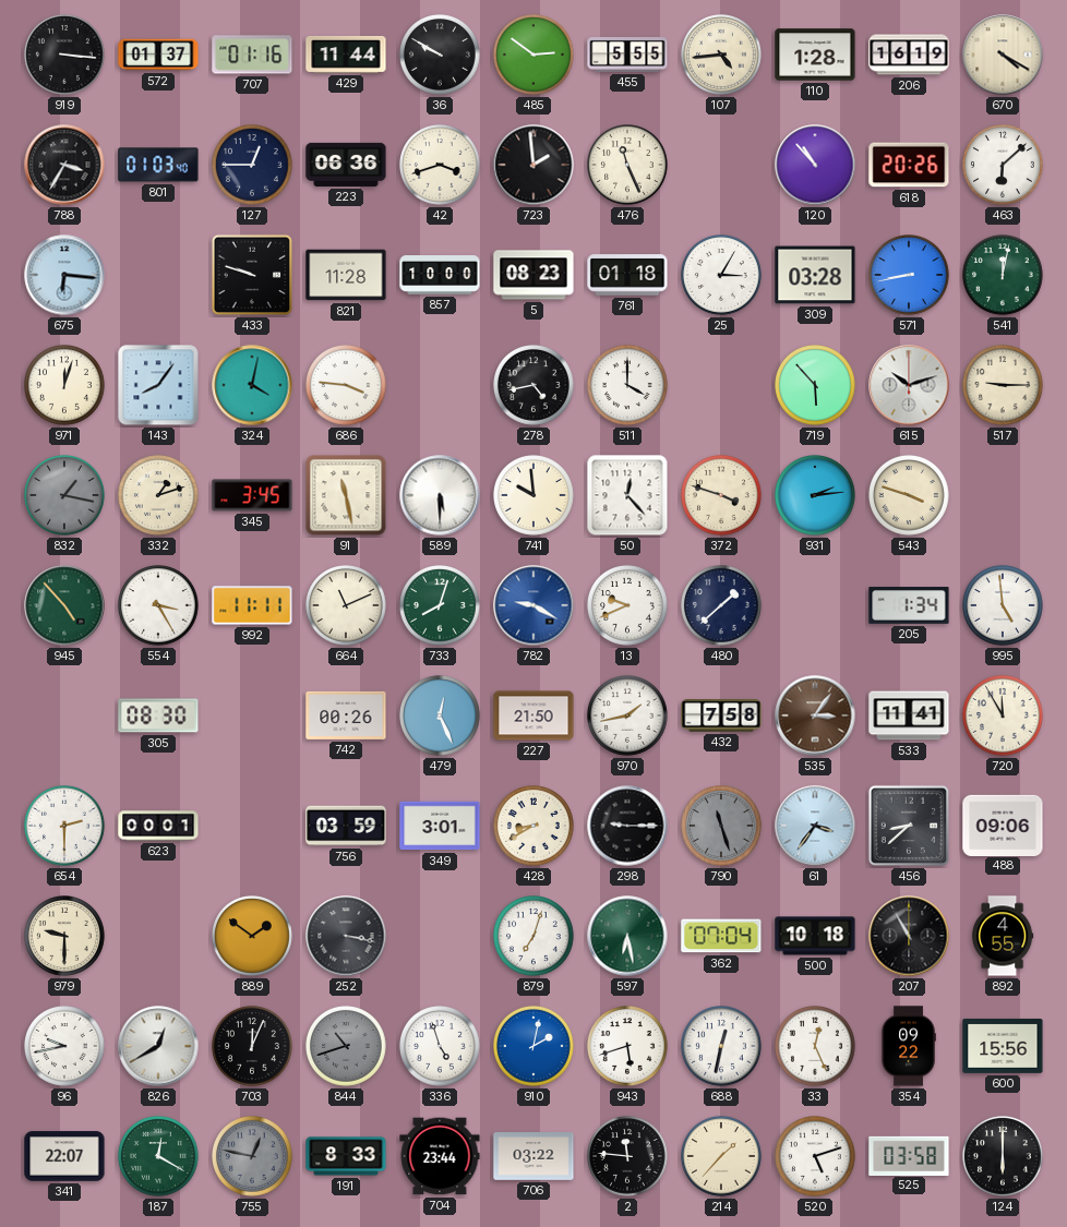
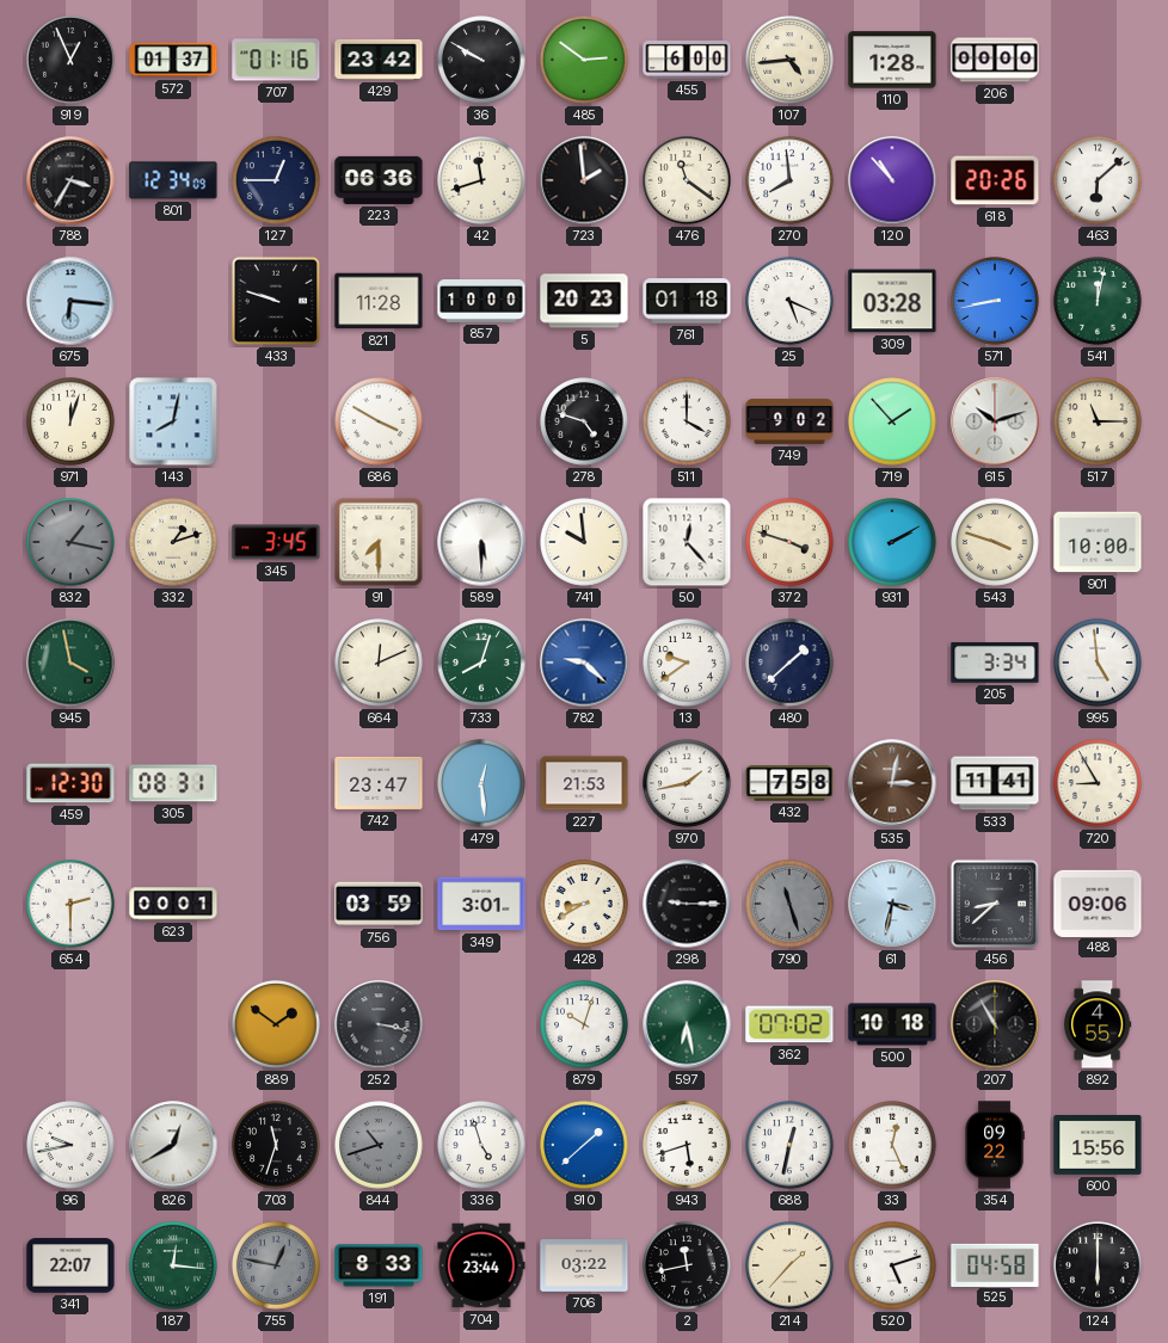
919: 3:16 -> 12:56
429: 11:44 -> 23:42
455: 5:55 -> 6:00
206: 16:19 -> 00:00
670: 4:20 -> none
801: 01:03 -> 12:34
42: 3:42 -> 11:42
476: 11:26 -> 11:21
270: none -> 7:59
5: 08:23 -> 20:23
25: 3:05 -> 5:19
143: 8:06 -> 8:02
324: 4:02 -> none
686: 3:46 -> 3:50
278: 4:43 -> 4:48
749: none -> 9:02
719: 5:53 -> 1:53
517: 9:15 -> 11:15
91: 11:28 -> 7:30
931: 2:14 -> 2:10
901: none -> 10:00
945: 4:53 -> 3:58
554: 3:25 -> none
992: 11:11 -> none
664: 11:11 -> 12:11
782: 9:20 -> 9:22
13: 9:41 -> 9:39
205: 1:34 -> 3:34
459: none -> 12:30
305: 08:30 -> 08:31
742: 00:26 -> 23:47
479: 12:26 -> 12:29
227: 21:50 -> 21:53
535: 3:06 -> 3:02
720: 11:55 -> 8:55
61: 3:36 -> 3:32
979: 9:30 -> none
879: 7:03 -> 10:03
362: 07:04 -> 07:02
703: 12:04 -> 11:33
910: 2:02 -> 1:38
187: 12:20 -> 12:16
2: 11:46 -> 11:43
525: 03:58 -> 04:58
